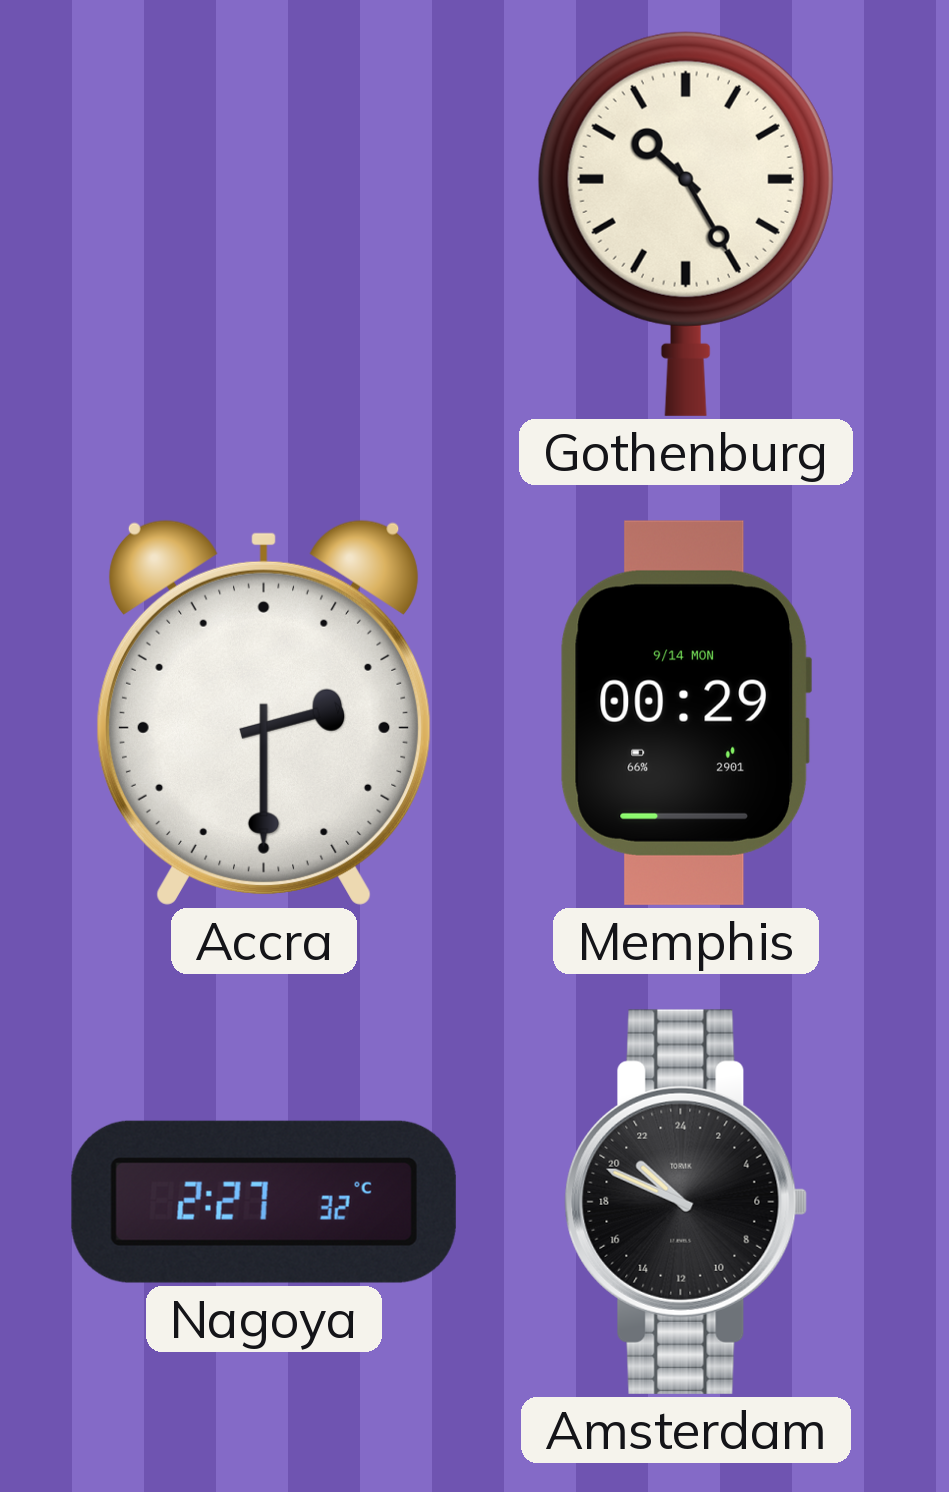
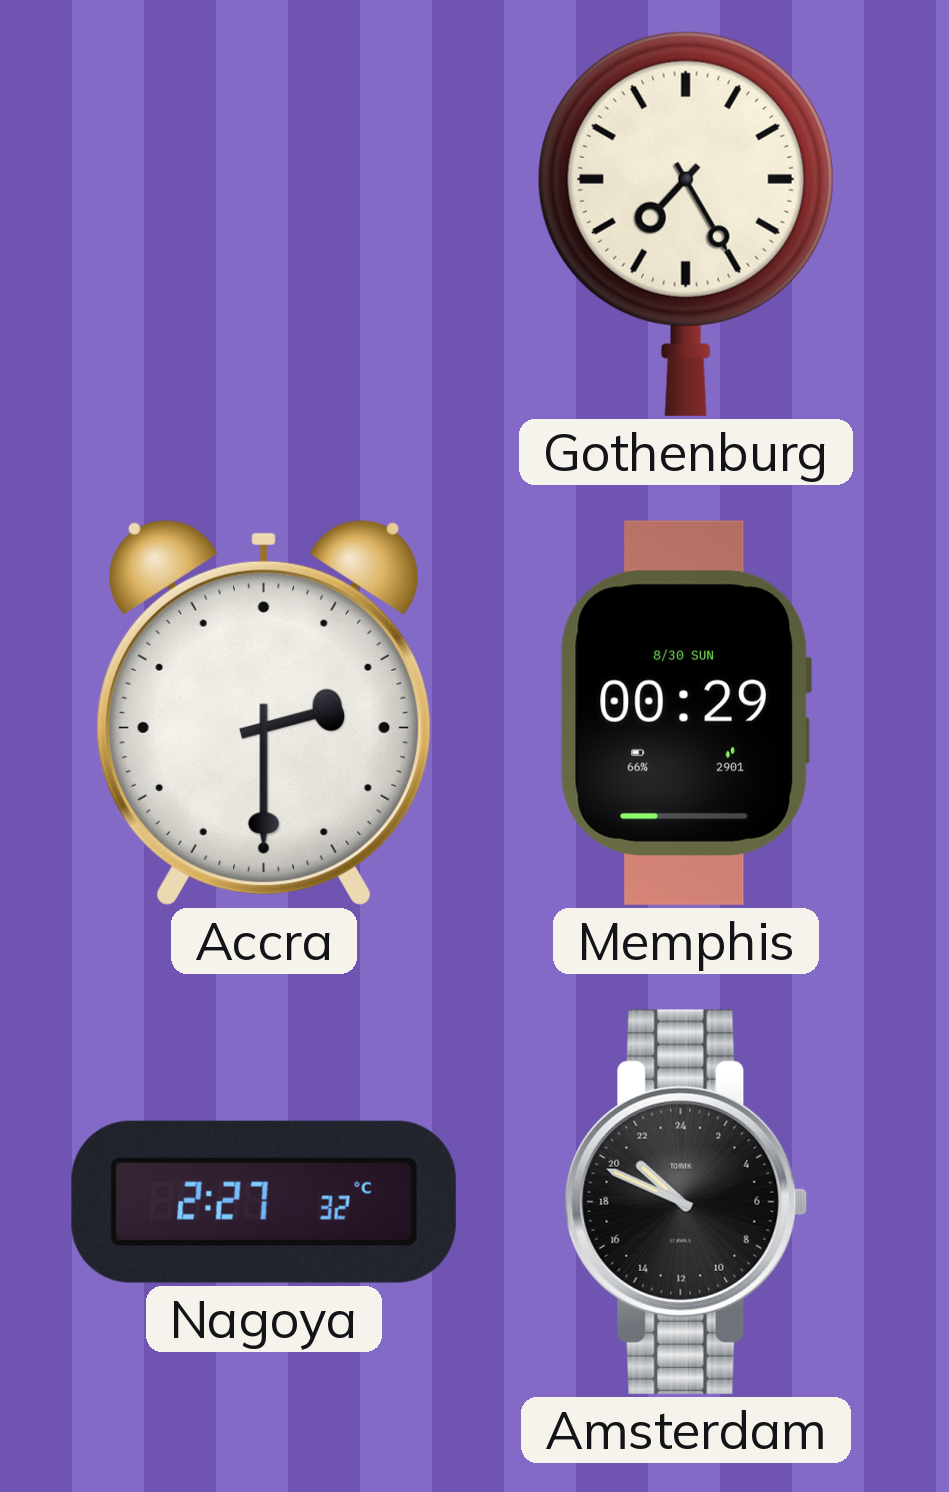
Gothenburg: 10:25 -> 7:25
Memphis date: 9/14 MON -> 8/30 SUN
